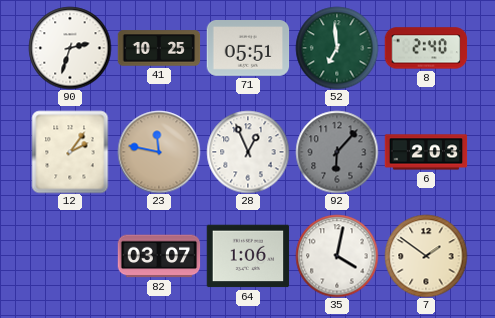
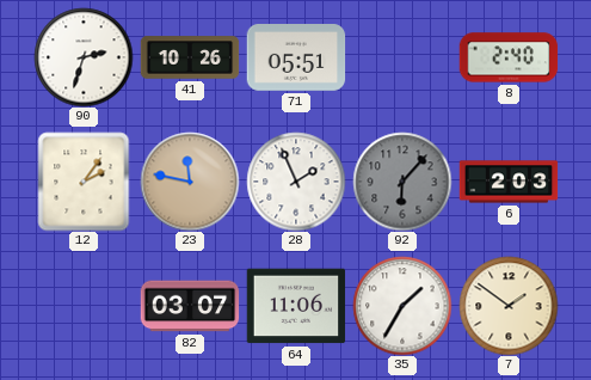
41: 10:25 -> 10:26
52: 6:59 -> none
28: 12:56 -> 1:56
64: 1:06 -> 11:06
35: 4:02 -> 1:35
